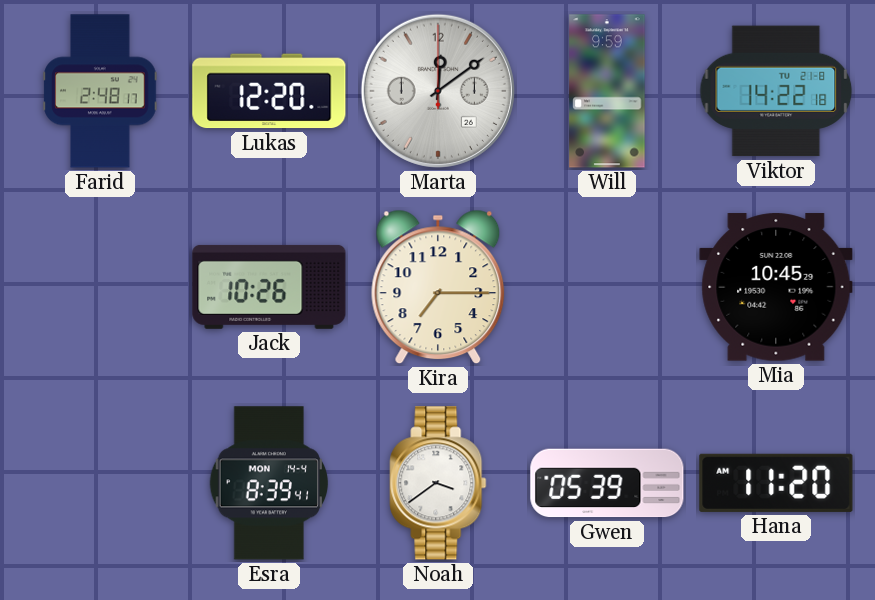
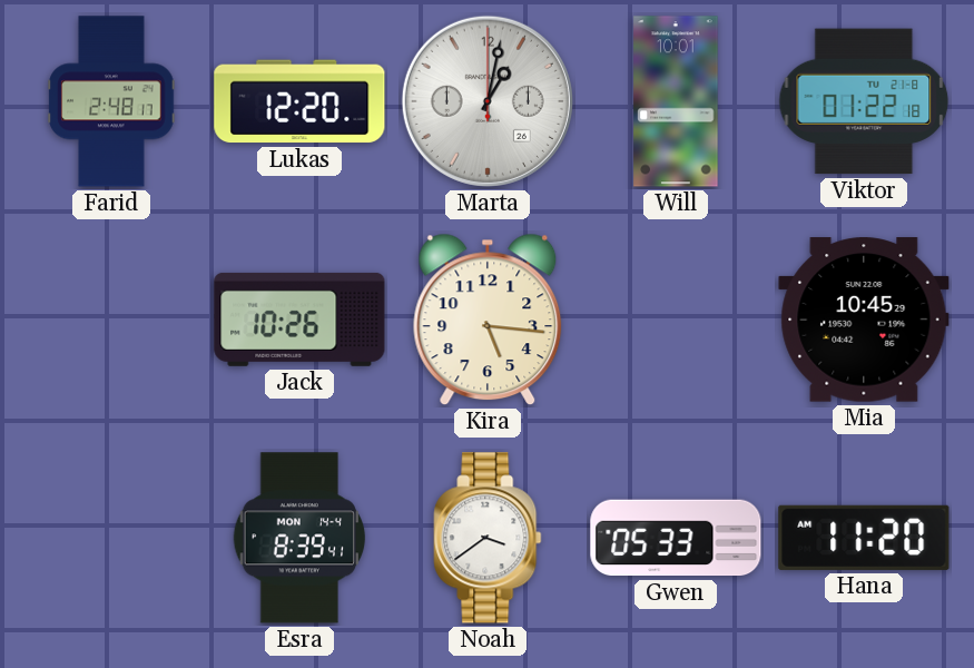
Marta: 12:09 -> 1:02
Will: 9:59 -> 10:01
Viktor: 14:22 -> 01:22
Kira: 7:15 -> 5:16
Gwen: 05:39 -> 05:33
